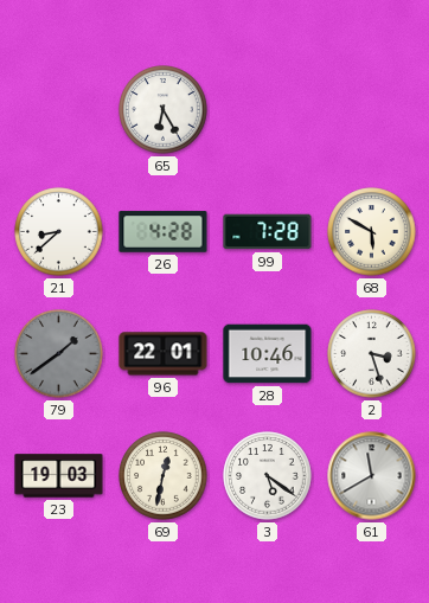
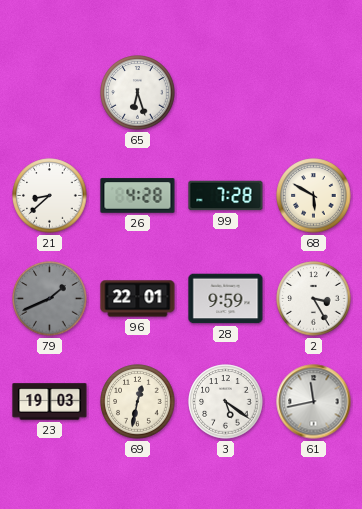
65: 6:25 -> 6:27
79: 1:39 -> 1:41
28: 10:46 -> 9:59
2: 3:27 -> 3:25
61: 11:40 -> 11:43
